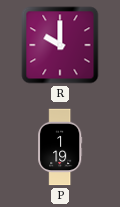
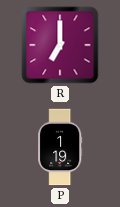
R: 10:00 -> 7:00
